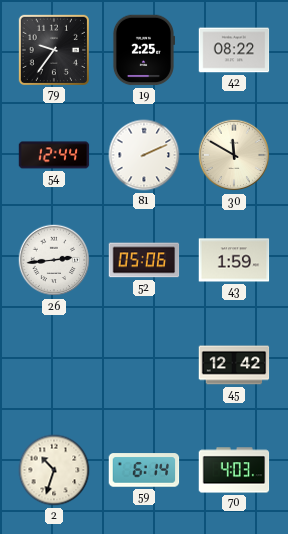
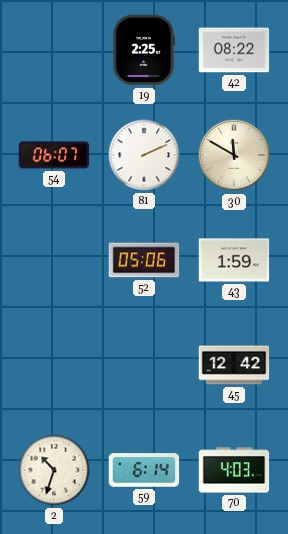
79: 9:36 -> none
54: 12:44 -> 06:07
26: 2:44 -> none
